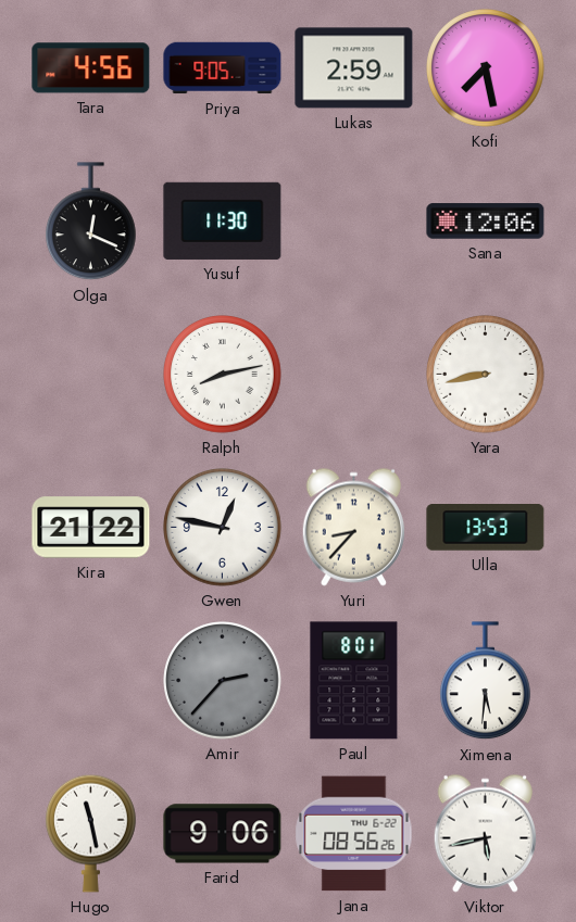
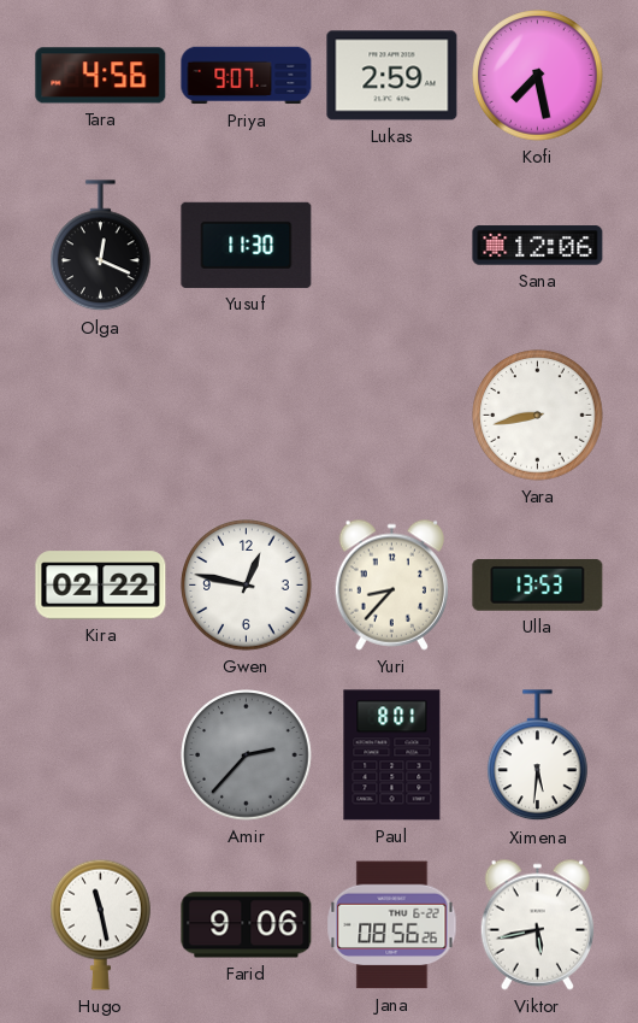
Priya: 9:05 -> 9:07
Ralph: 8:13 -> none
Kira: 21:22 -> 02:22
